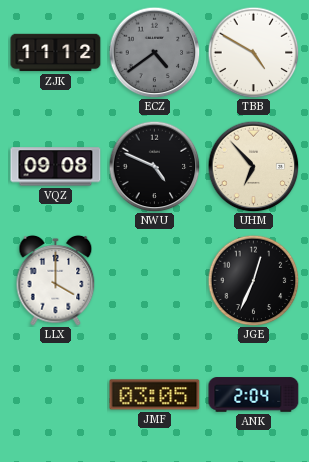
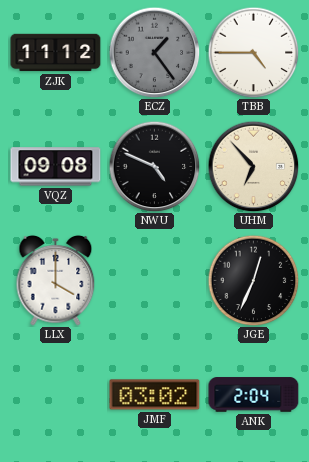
ECZ: 4:39 -> 1:24
TBB: 4:50 -> 4:45
JMF: 03:05 -> 03:02
